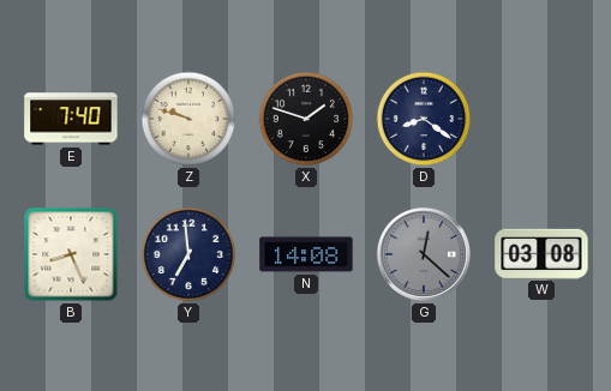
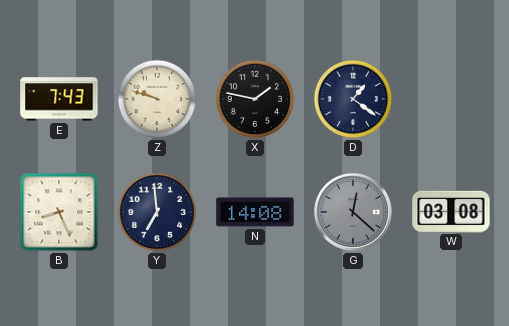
E: 7:40 -> 7:43
X: 1:48 -> 1:47
D: 8:21 -> 1:21
